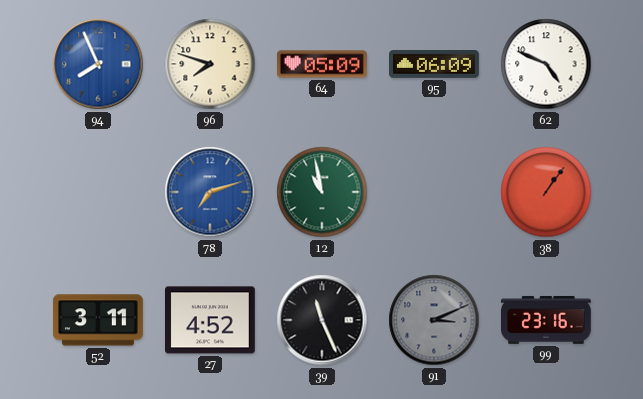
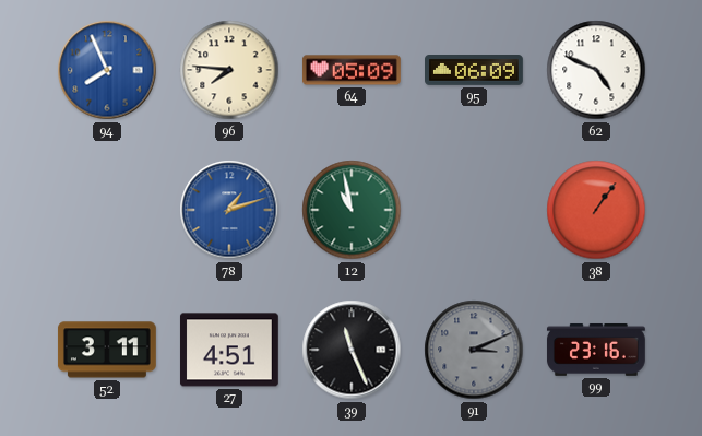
96: 7:48 -> 7:46
78: 7:12 -> 1:12
27: 4:52 -> 4:51
